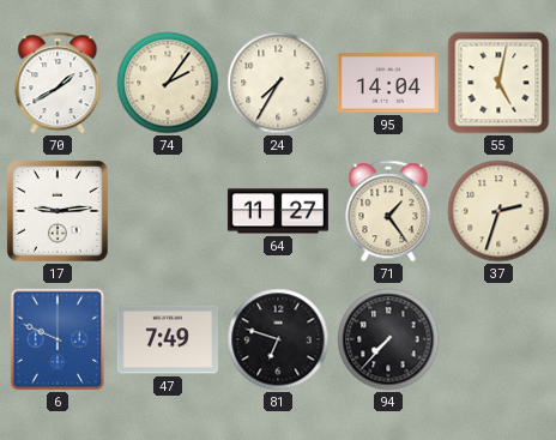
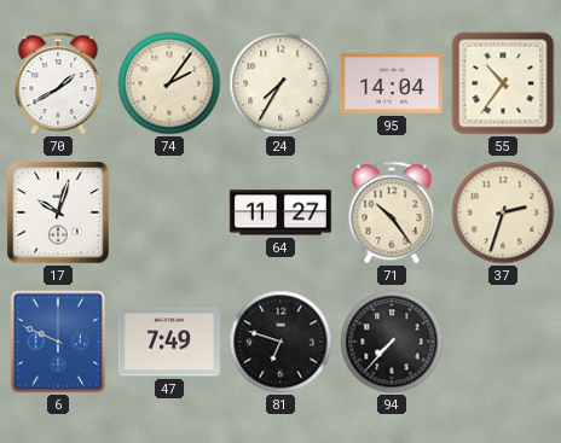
55: 5:02 -> 10:36
17: 9:14 -> 10:03
71: 1:24 -> 10:24
